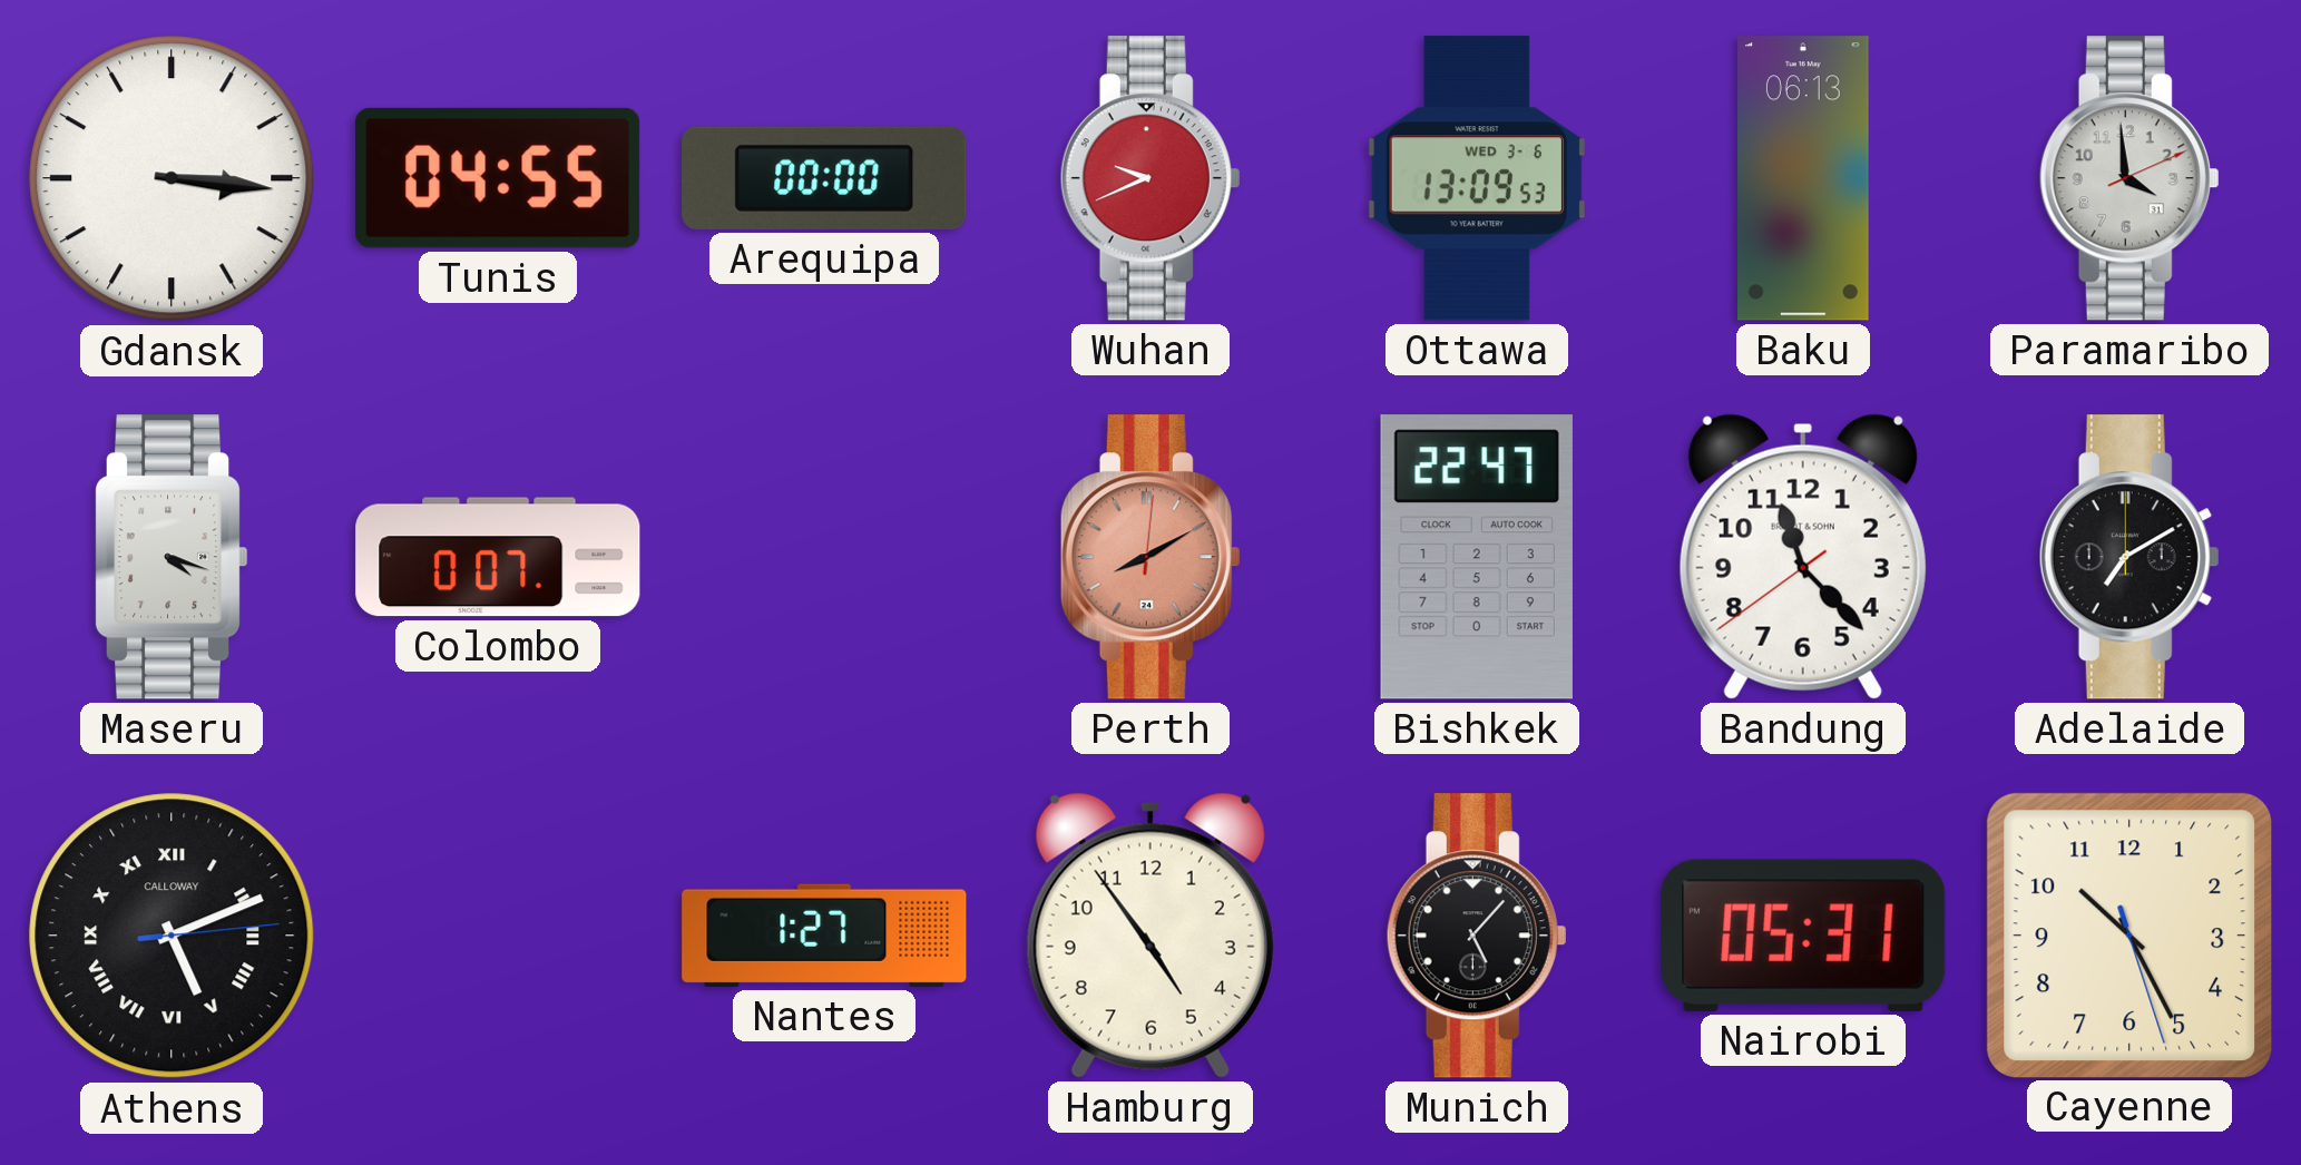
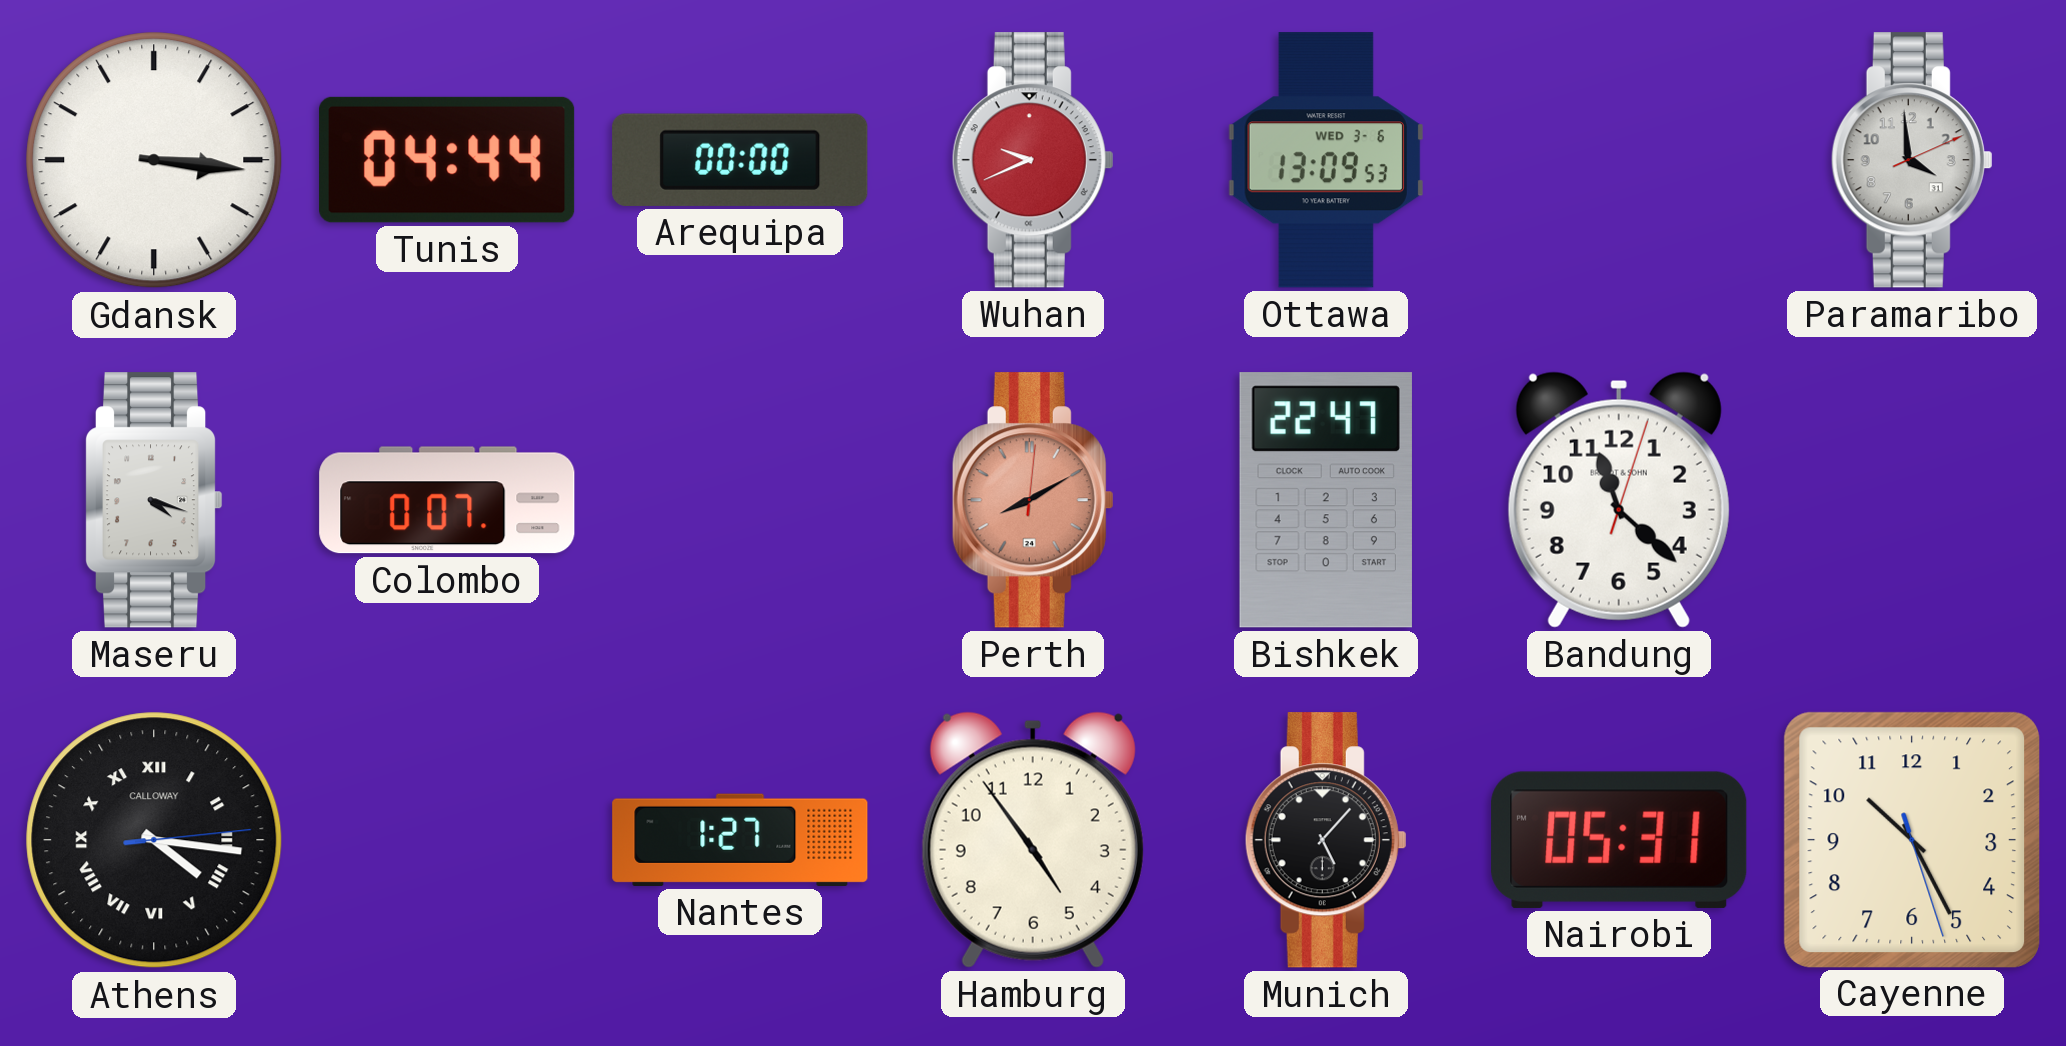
Tunis: 04:55 -> 04:44
Baku: 06:13 -> none
Bandung: 11:22:39 -> 11:22:03
Adelaide: 7:10 -> none
Athens: 5:11 -> 4:16
